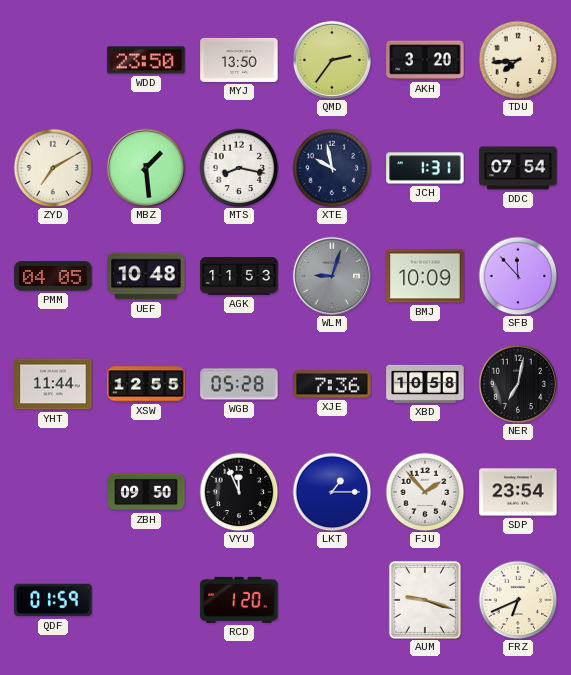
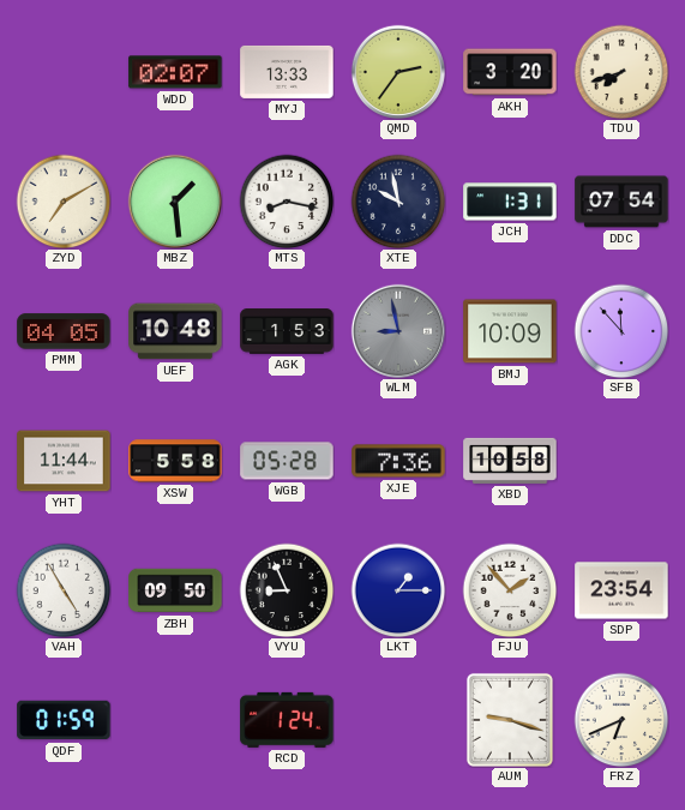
WDD: 23:50 -> 02:07
MYJ: 13:50 -> 13:33
TDU: 7:44 -> 7:42
AGK: 11:53 -> 1:53
WLM: 9:03 -> 8:58
XSW: 12:55 -> 5:58
NER: 7:02 -> none
VAH: none -> 4:55
VYU: 11:56 -> 8:56
RCD: 1:20 -> 1:24
